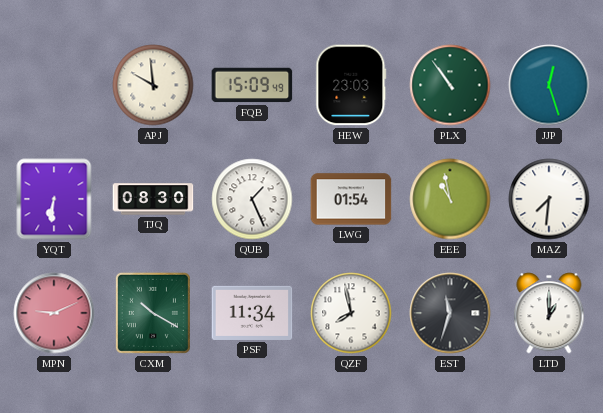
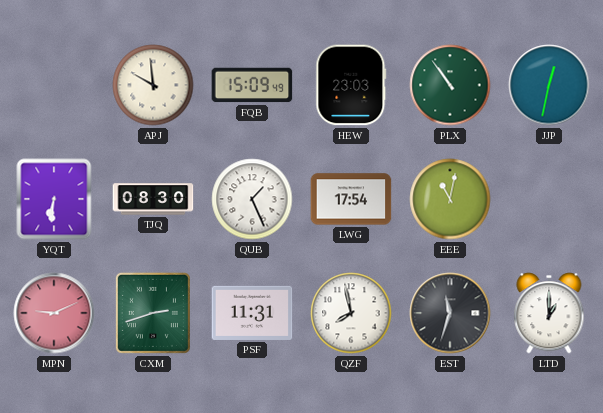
JJP: 12:27 -> 12:32
LWG: 01:54 -> 17:54
EEE: 10:58 -> 11:02
MAZ: 7:31 -> none
CXM: 10:20 -> 2:42
PSF: 11:34 -> 11:31
